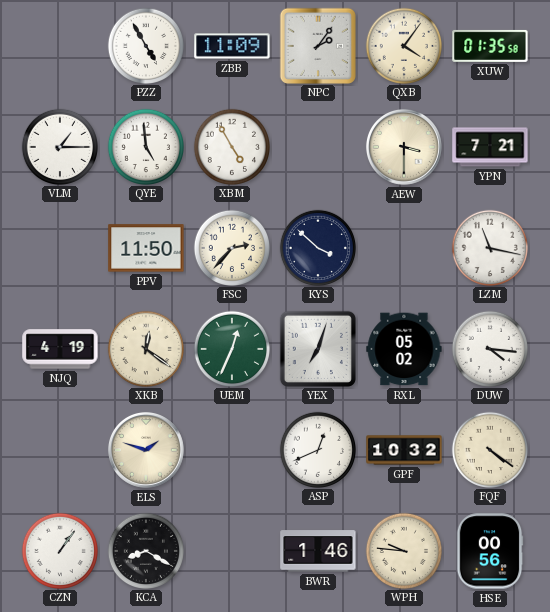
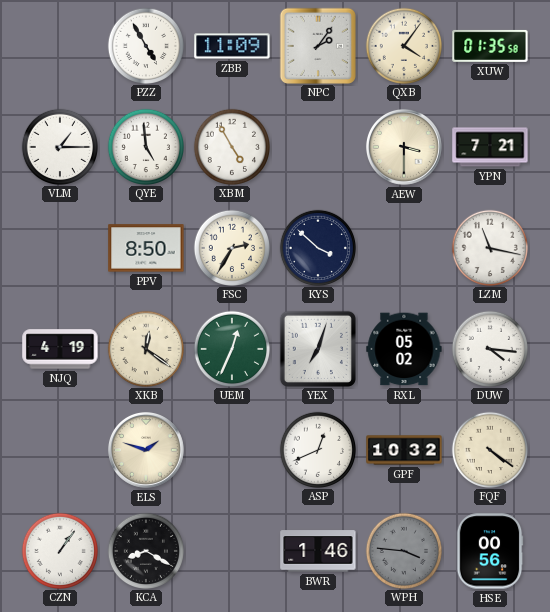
PPV: 11:50 -> 8:50
FSC: 2:37 -> 2:35
WPH: 9:46 -> 3:46
WPH dial: cream -> grey
